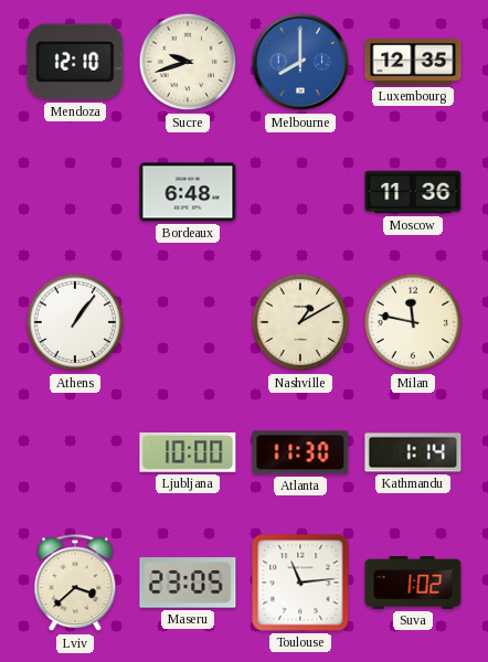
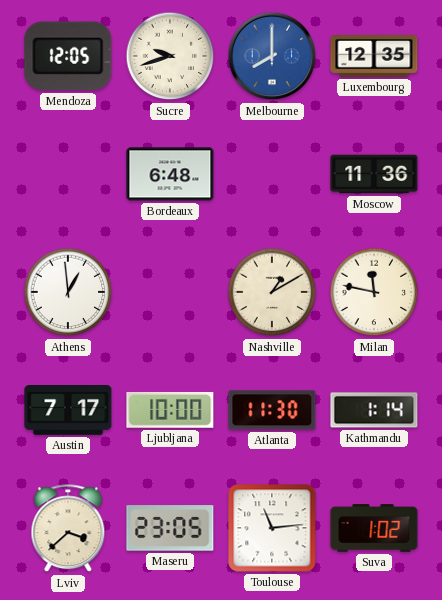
Mendoza: 12:10 -> 12:05
Athens: 1:06 -> 12:59
Austin: none -> 7:17
